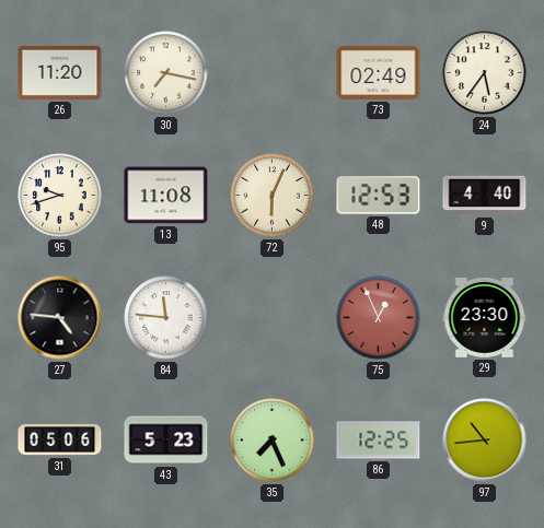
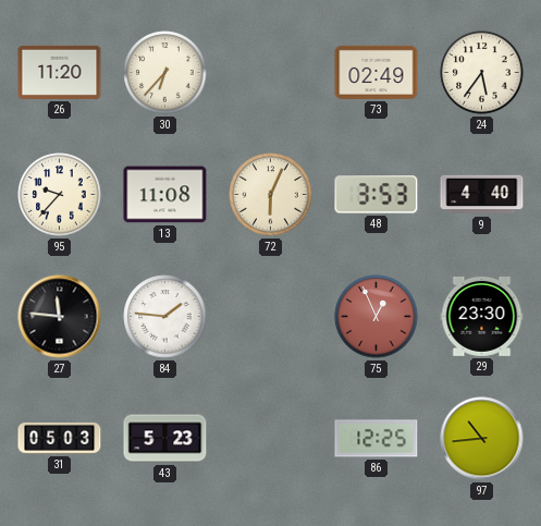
30: 7:17 -> 6:37
95: 9:42 -> 9:37
48: 12:53 -> 3:53
27: 4:46 -> 11:46
84: 11:46 -> 1:46
31: 05:06 -> 05:03
35: 7:26 -> none
